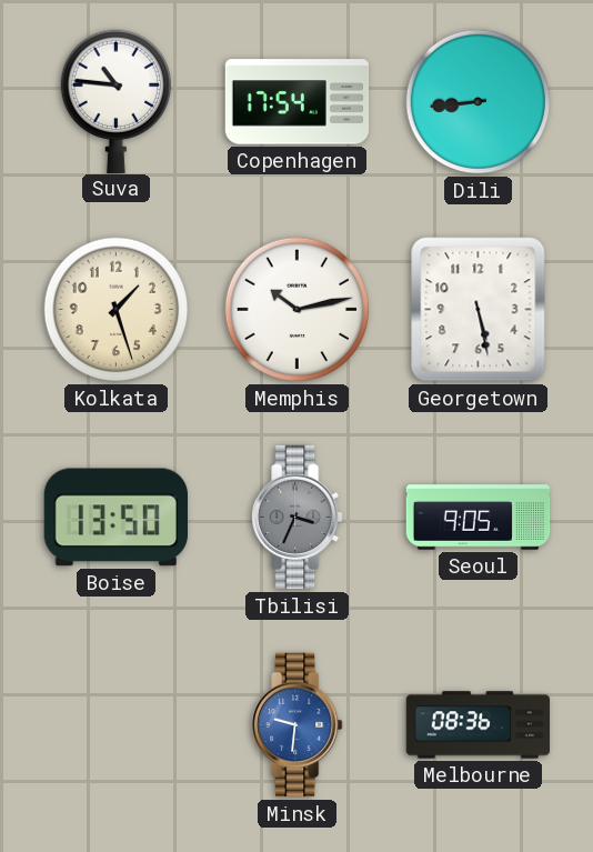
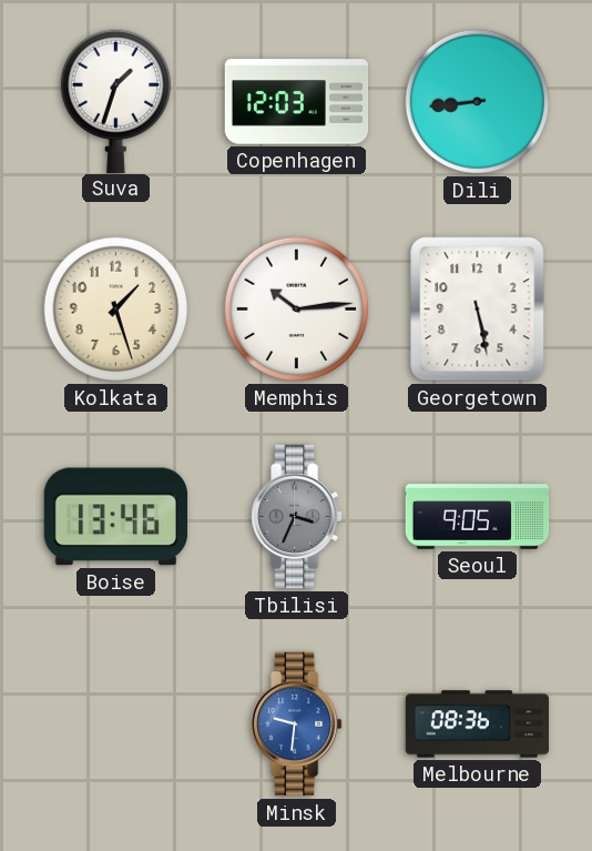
Suva: 10:46 -> 1:33
Copenhagen: 17:54 -> 12:03
Memphis: 10:13 -> 10:14
Boise: 13:50 -> 13:46
